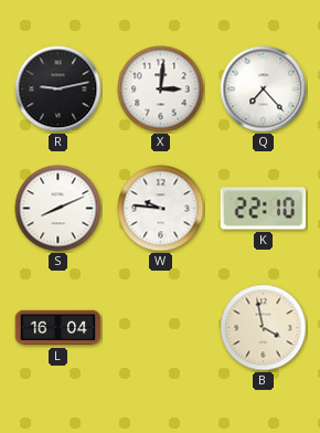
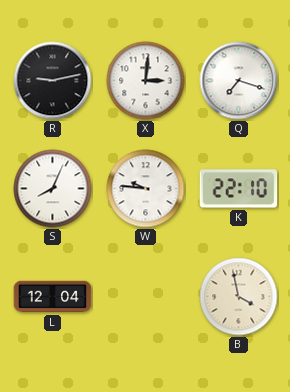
Q: 7:23 -> 7:18
S: 8:11 -> 8:04
L: 16:04 -> 12:04
